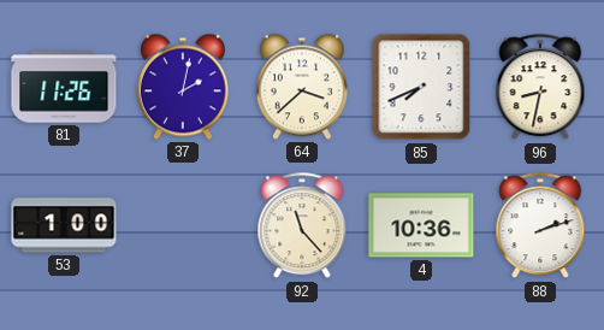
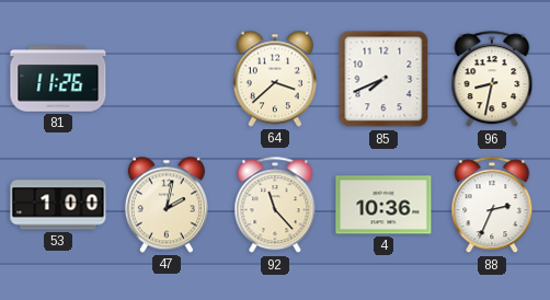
37: 2:02 -> none
47: none -> 2:02
88: 2:12 -> 2:34
